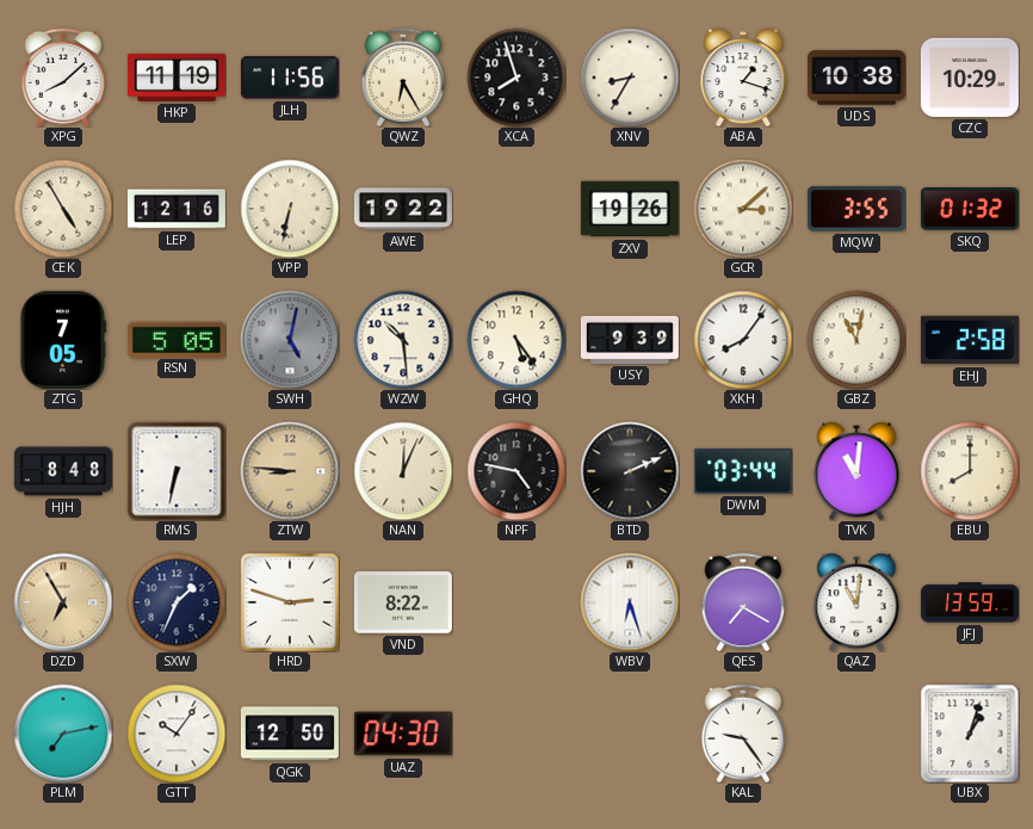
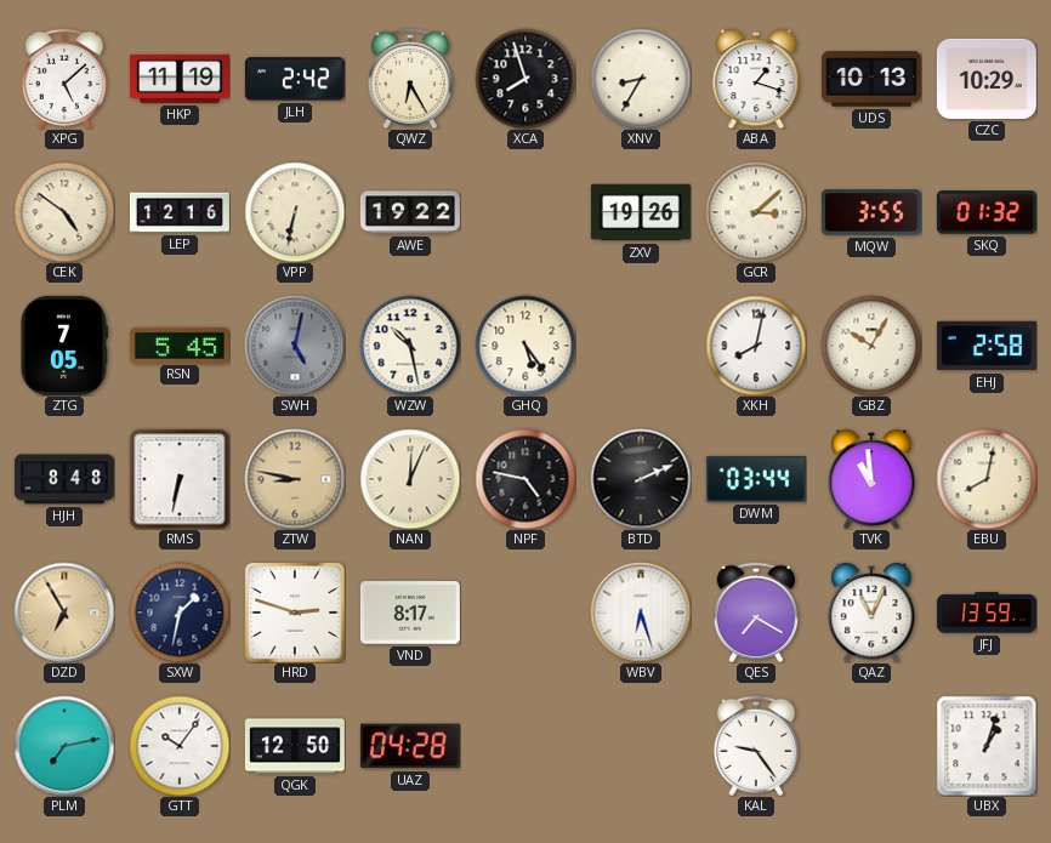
XPG: 8:08 -> 5:08
JLH: 11:56 -> 2:42
UDS: 10:38 -> 10:13
CEK: 4:55 -> 4:51
RSN: 5:05 -> 5:45
WZW: 10:29 -> 10:28
USY: 9:39 -> none
XKH: 8:06 -> 8:02
GBZ: 11:02 -> 10:05
ZTW: 8:46 -> 8:47
TVK: 11:01 -> 10:59
EBU: 8:00 -> 8:02
SXW: 1:34 -> 1:32
VND: 8:22 -> 8:17
QAZ: 11:01 -> 11:04
UAZ: 04:30 -> 04:28
